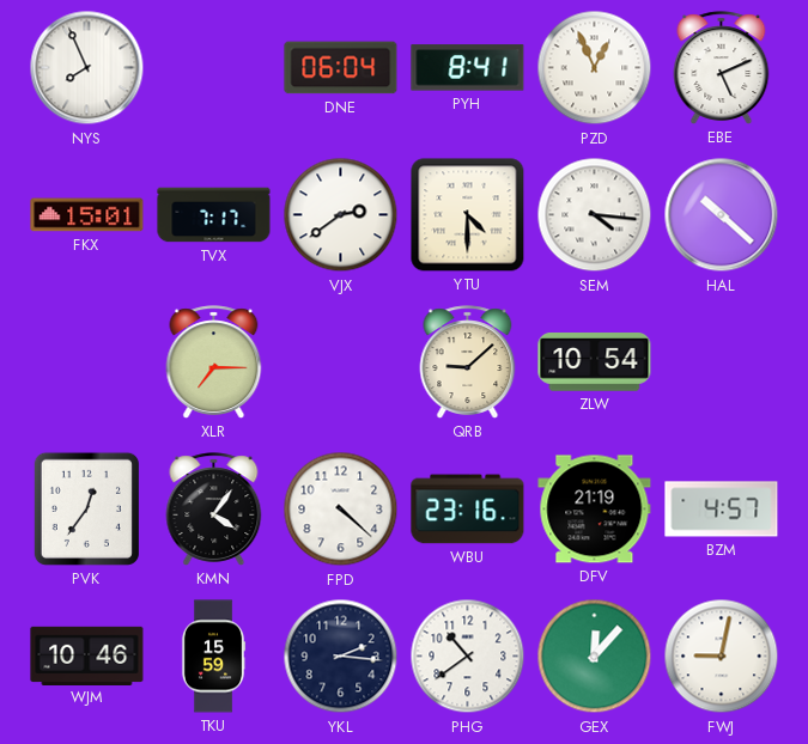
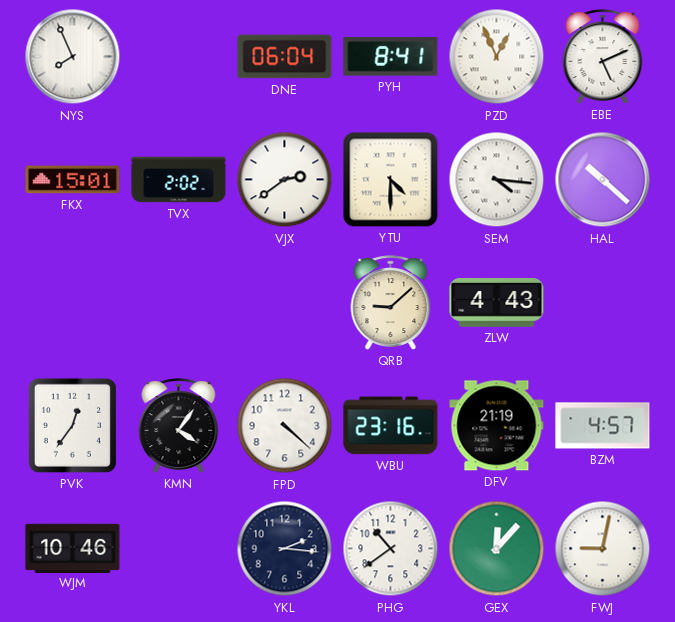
TVX: 7:17 -> 2:02
XLR: 7:15 -> none
ZLW: 10:54 -> 4:43
TKU: 15:59 -> none
